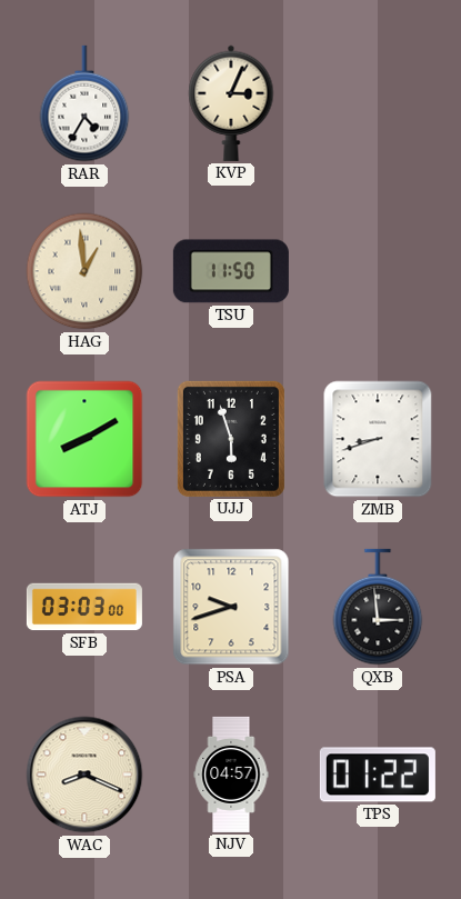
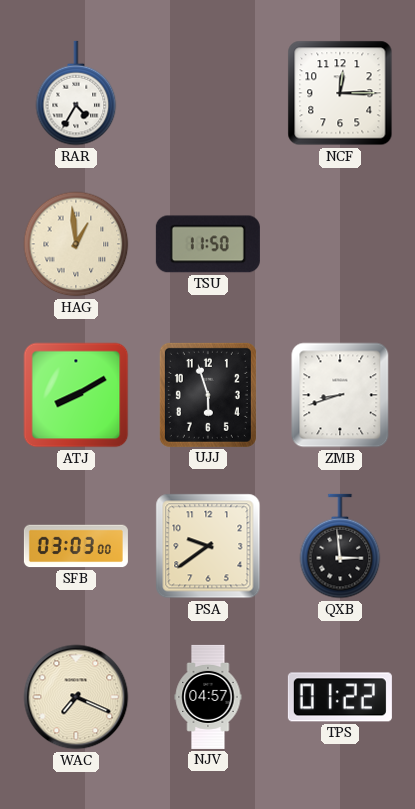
KVP: 3:04 -> none
NCF: none -> 12:15
PSA: 9:42 -> 9:39
WAC: 8:19 -> 7:19
